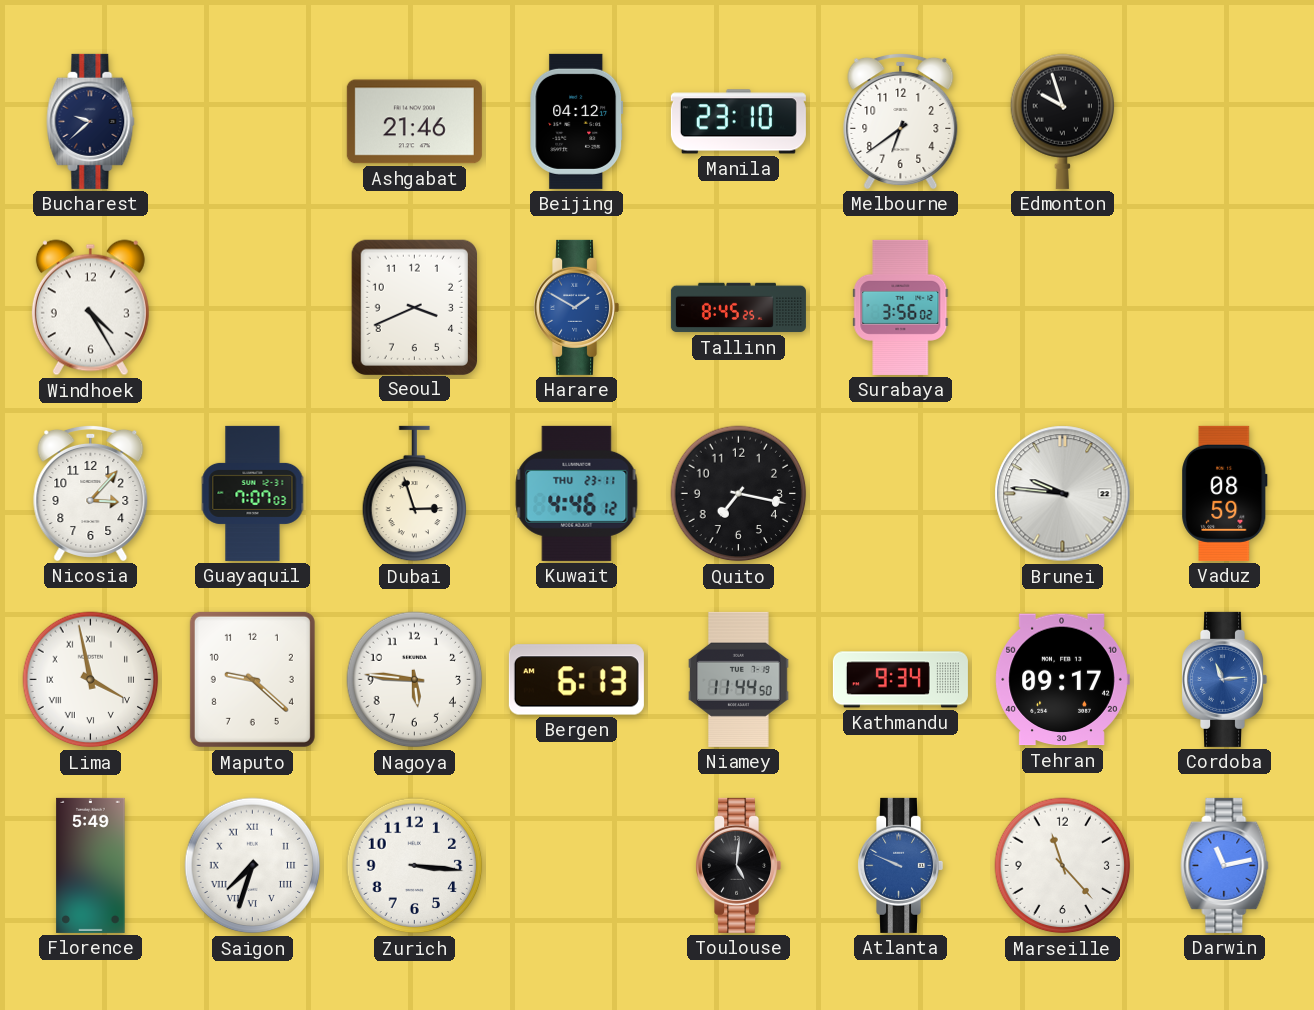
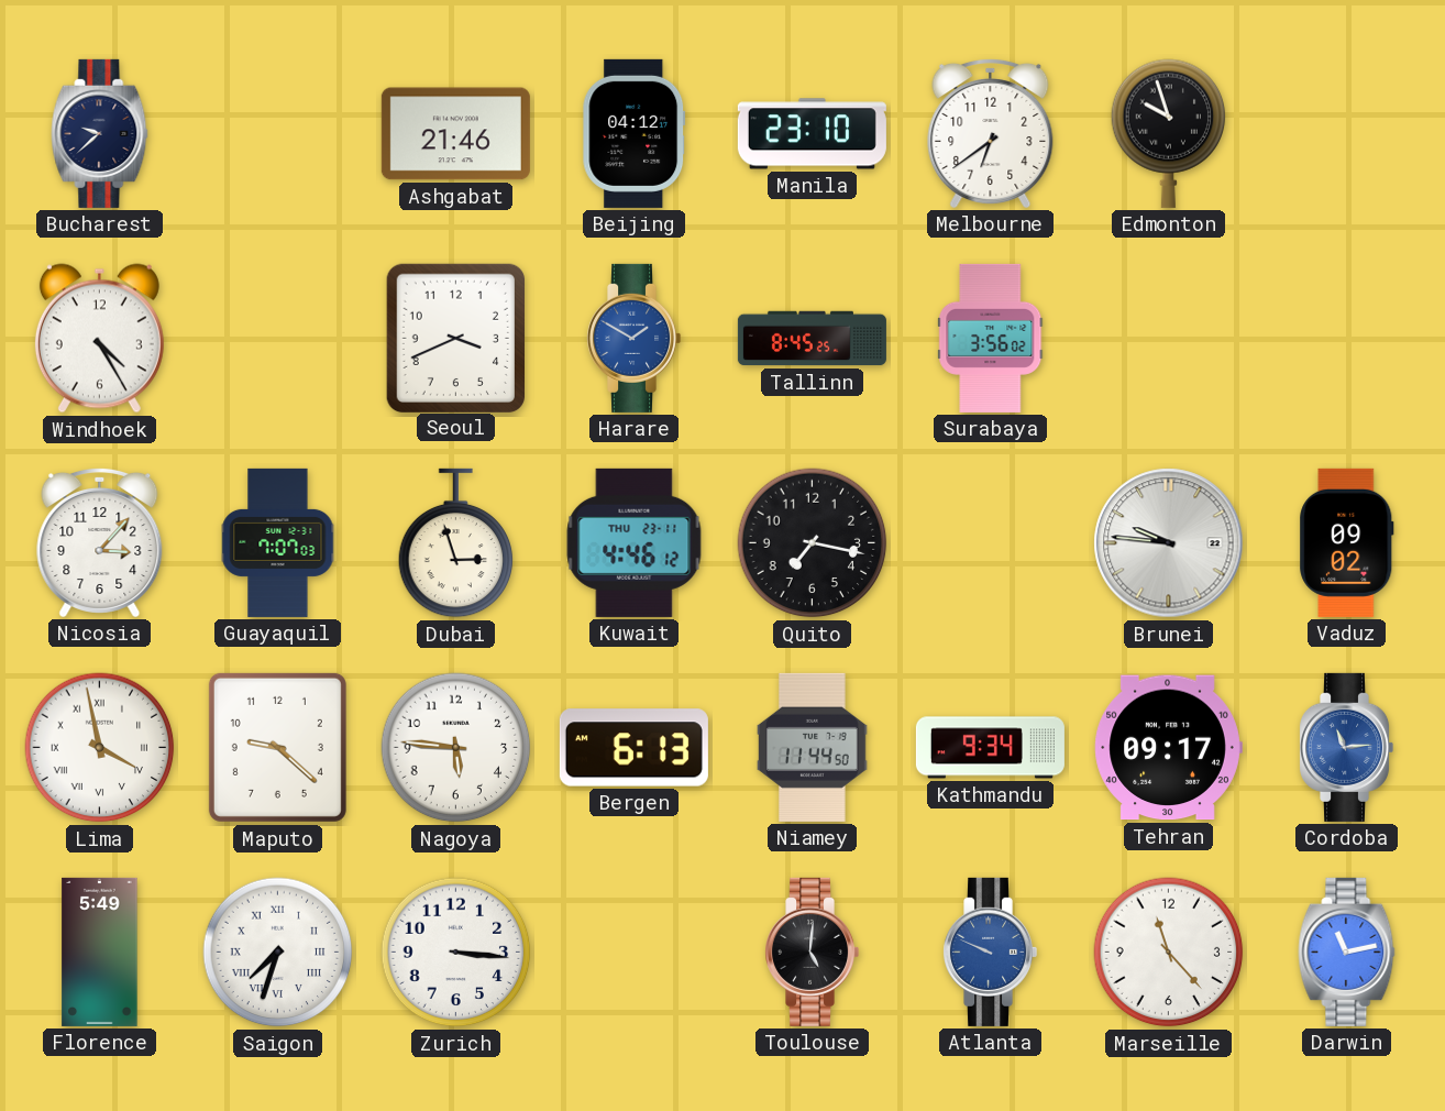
Vaduz: 08:59 -> 09:02
